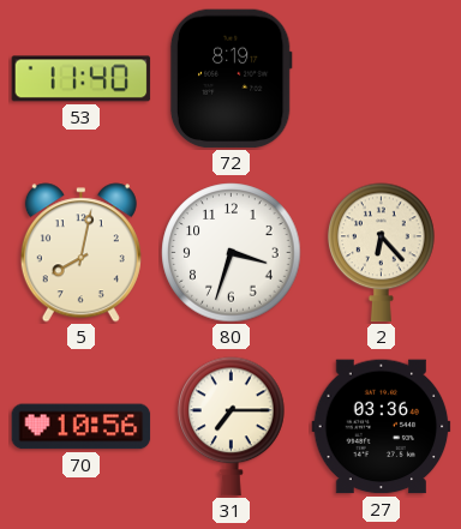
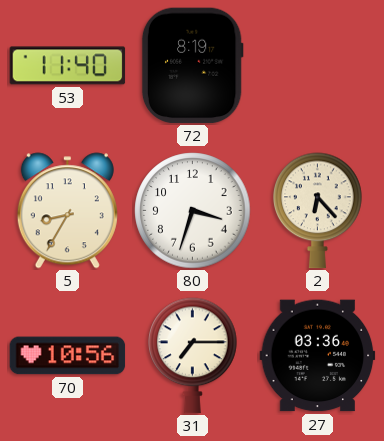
5: 8:02 -> 8:35
